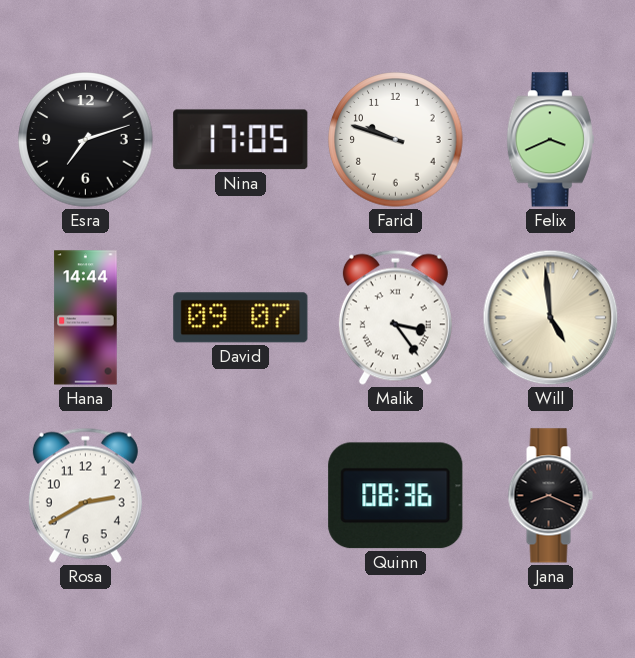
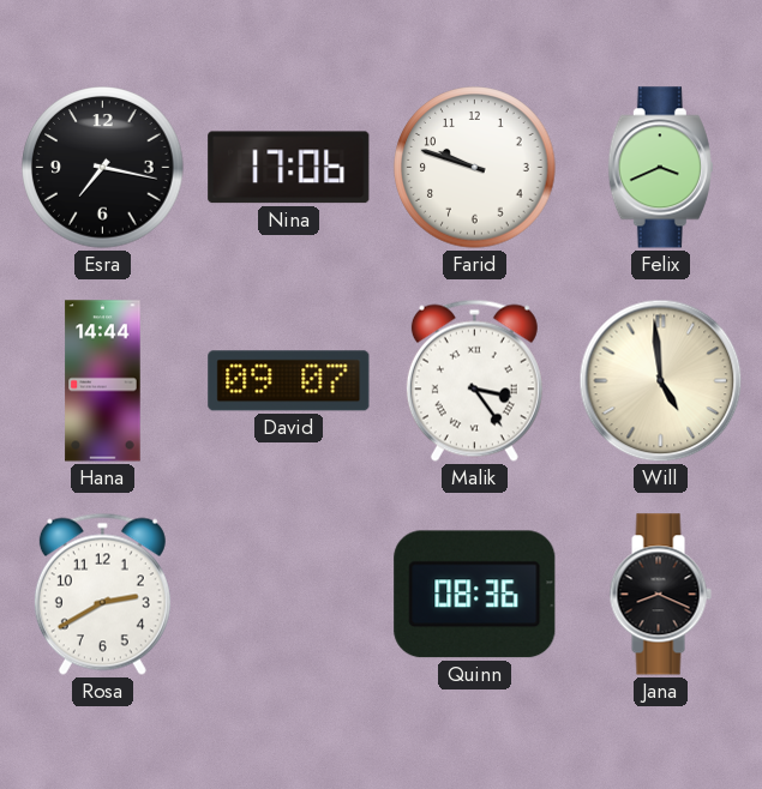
Esra: 7:12 -> 7:17
Nina: 17:05 -> 17:06
